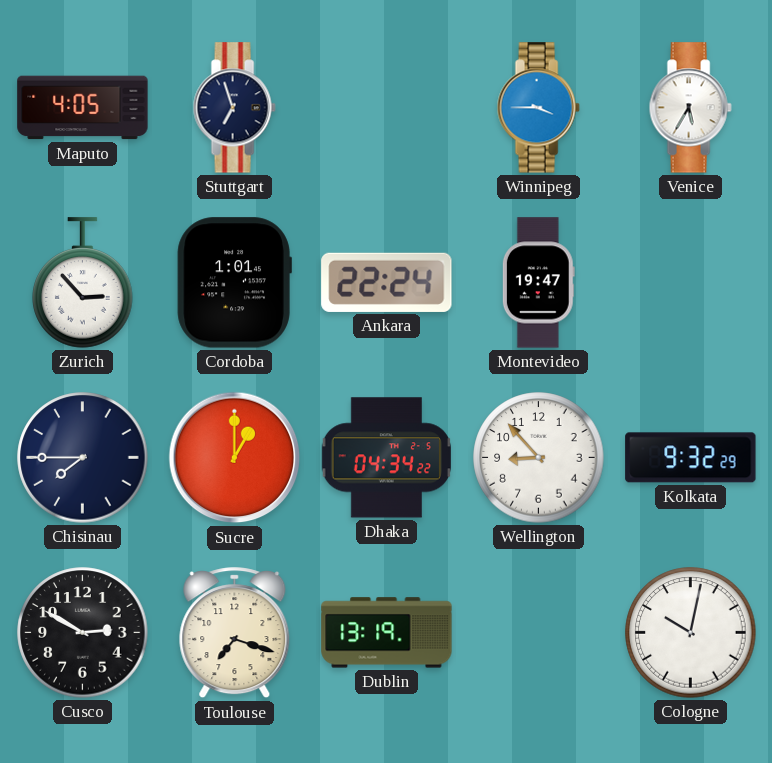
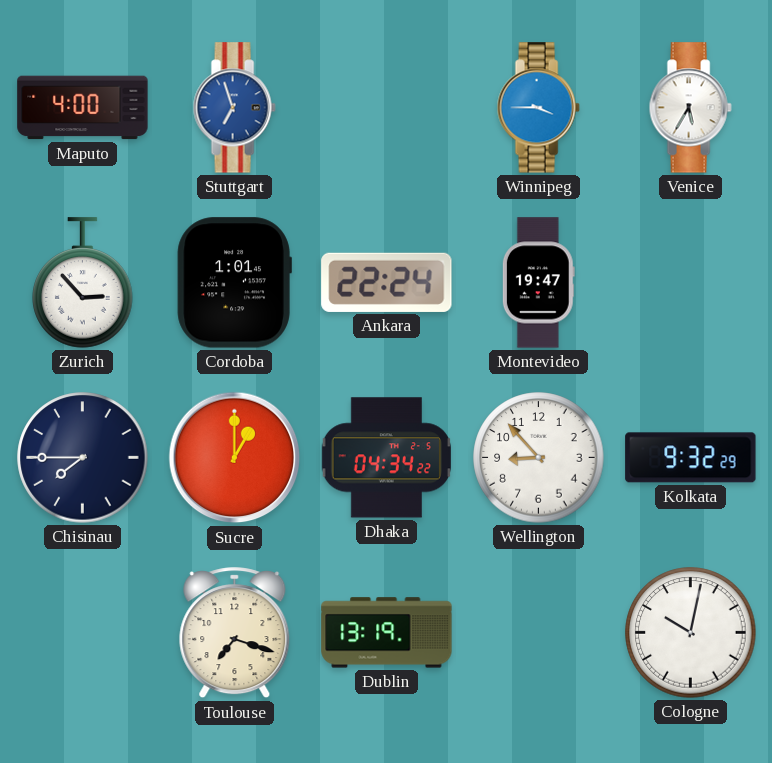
Maputo: 4:05 -> 4:00
Stuttgart dial: navy -> blue
Cusco: 2:50 -> none
